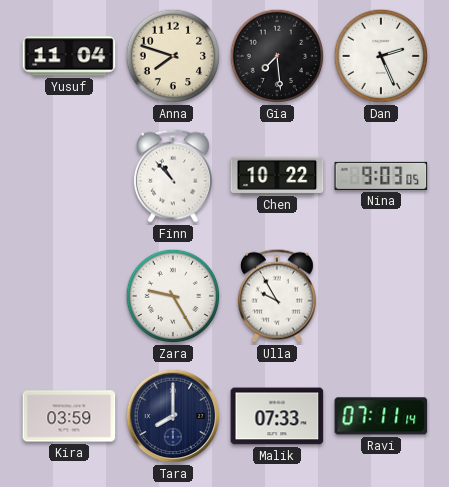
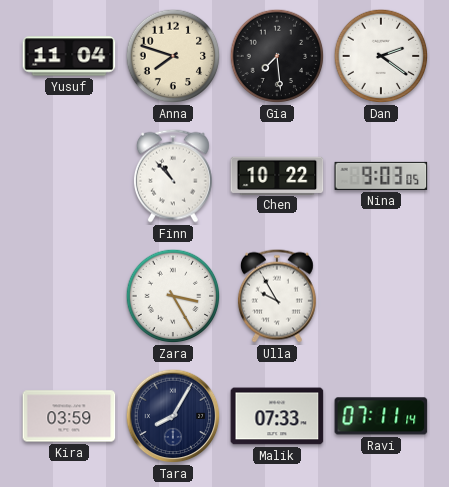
Dan: 2:26 -> 2:21
Zara: 9:25 -> 3:25
Tara: 8:00 -> 8:05
